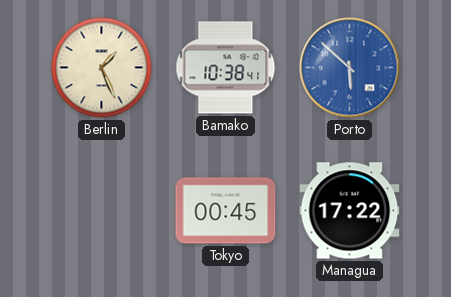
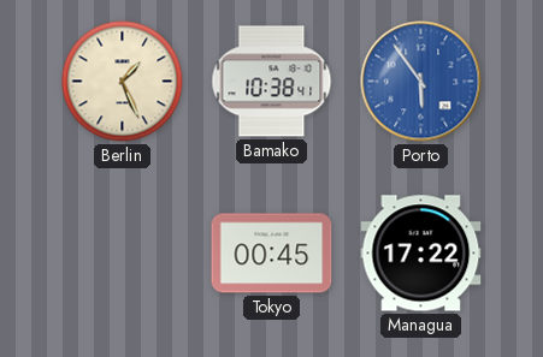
Porto: 5:52 -> 5:54
